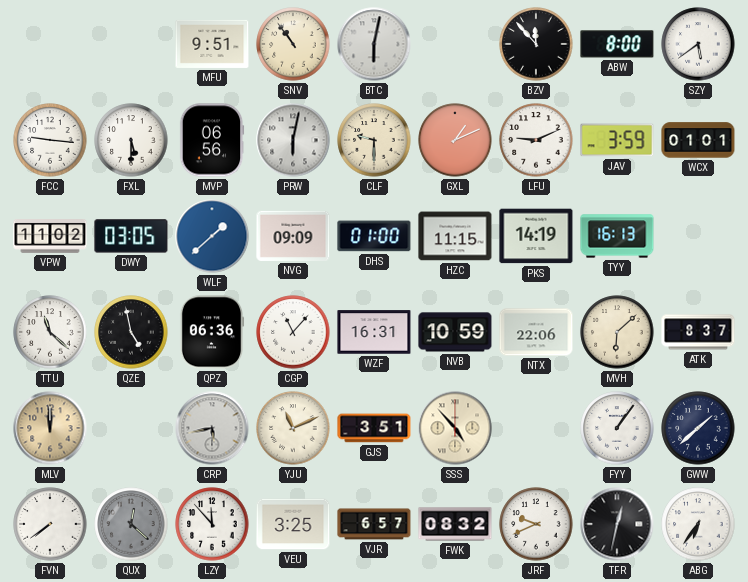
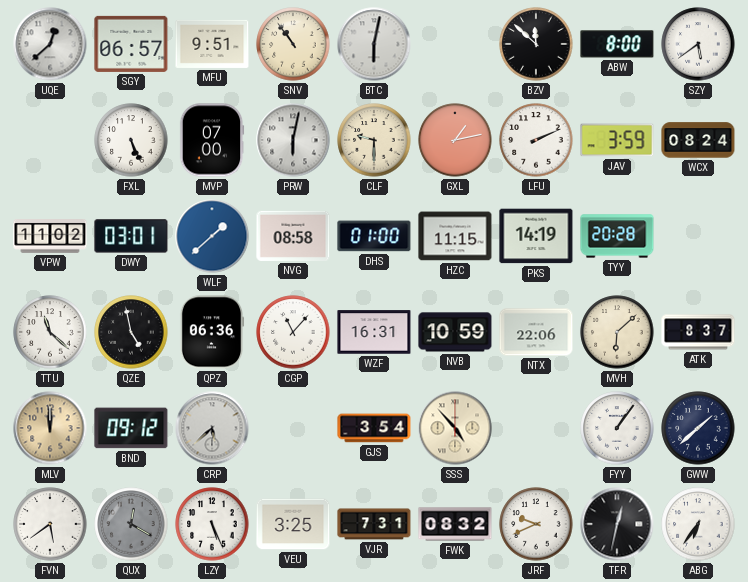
UQE: none -> 12:38
SGY: none -> 06:57
BZV: 11:53 -> 11:52
FCC: 9:16 -> none
FXL: 5:30 -> 5:26
MVP: 06:56 -> 07:00
GXL: 1:11 -> 1:13
LFU: 9:11 -> 2:11
WCX: 01:01 -> 08:24
DWY: 03:05 -> 03:01
NVG: 09:09 -> 08:58
TYY: 16:13 -> 20:28
BND: none -> 09:12
CRP: 5:43 -> 5:38
YJU: 11:11 -> none
GJS: 3:51 -> 3:54
FVN: 7:39 -> 5:39
QUX: 12:22 -> 12:20
LZY: 11:53 -> 5:26
VJR: 6:57 -> 7:31
